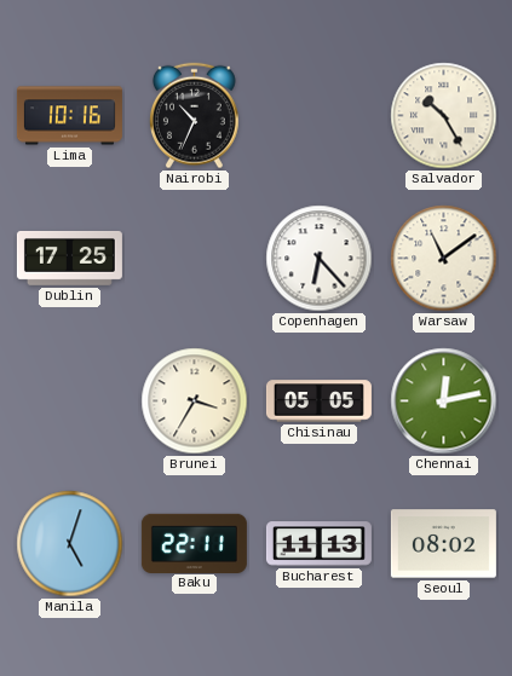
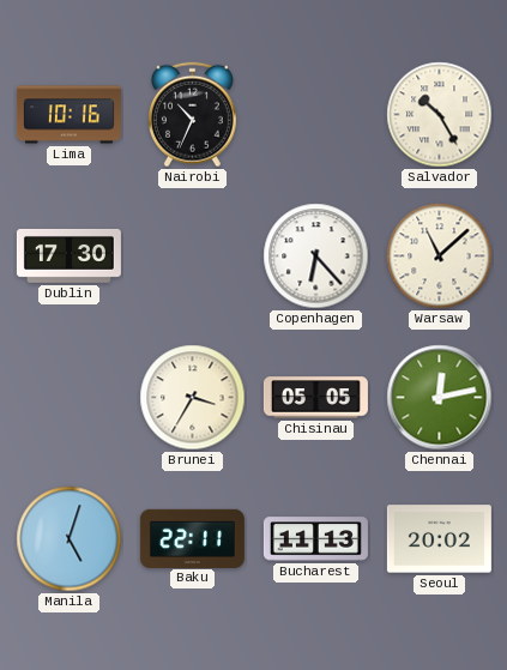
Dublin: 17:25 -> 17:30
Warsaw: 11:09 -> 11:08
Seoul: 08:02 -> 20:02
